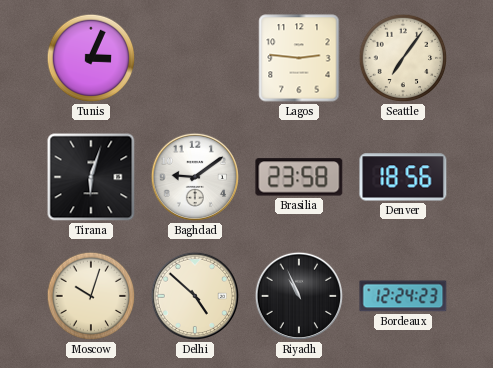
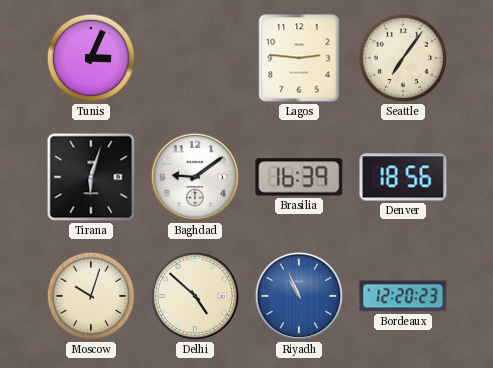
Brasilia: 23:58 -> 16:39
Riyadh dial: black -> blue
Bordeaux: 12:24 -> 12:20
